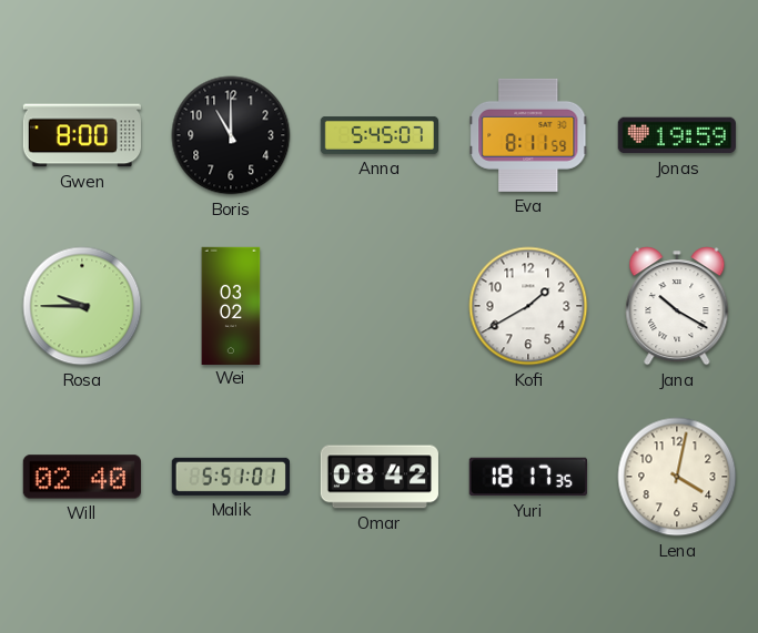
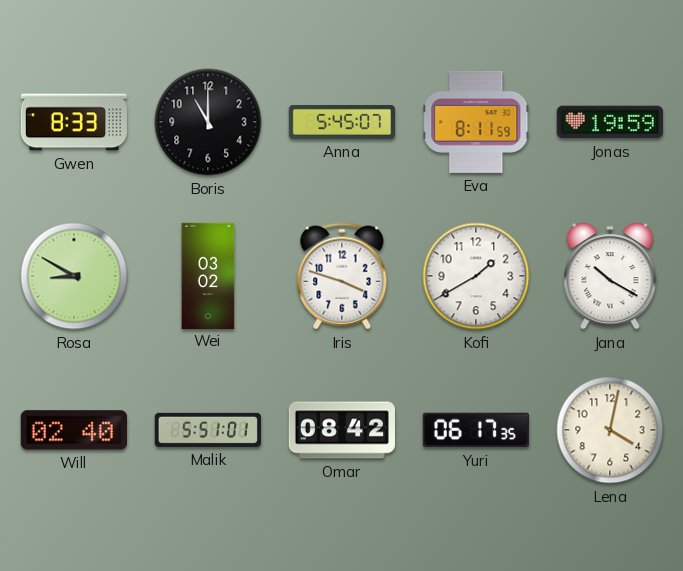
Gwen: 8:00 -> 8:33
Rosa: 9:45 -> 8:50
Iris: none -> 3:48
Yuri: 18:17 -> 06:17
